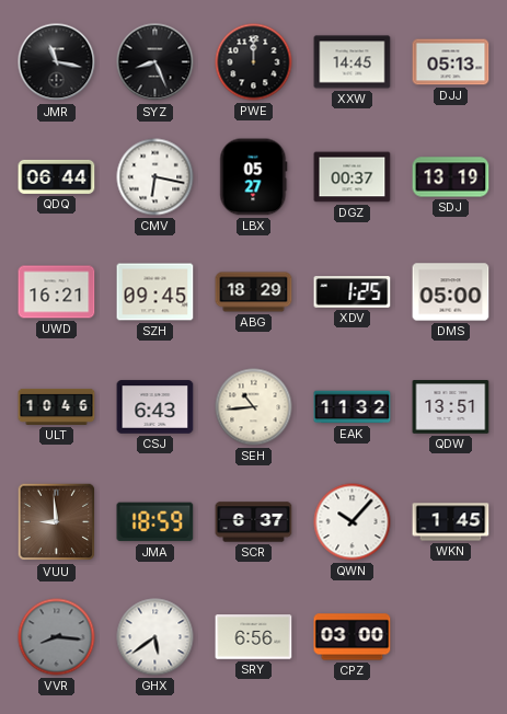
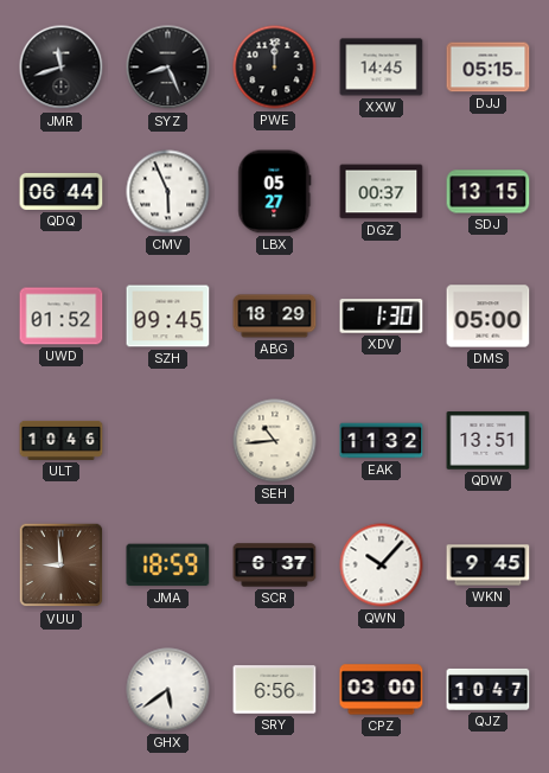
JMR: 11:17 -> 11:42
DJJ: 05:13 -> 05:15
CMV: 6:17 -> 5:56
SDJ: 13:19 -> 13:15
UWD: 16:21 -> 01:52
XDV: 1:25 -> 1:30
CSJ: 6:43 -> none
WKN: 1:45 -> 9:45
VVR: 8:16 -> none
QJZ: none -> 10:47
